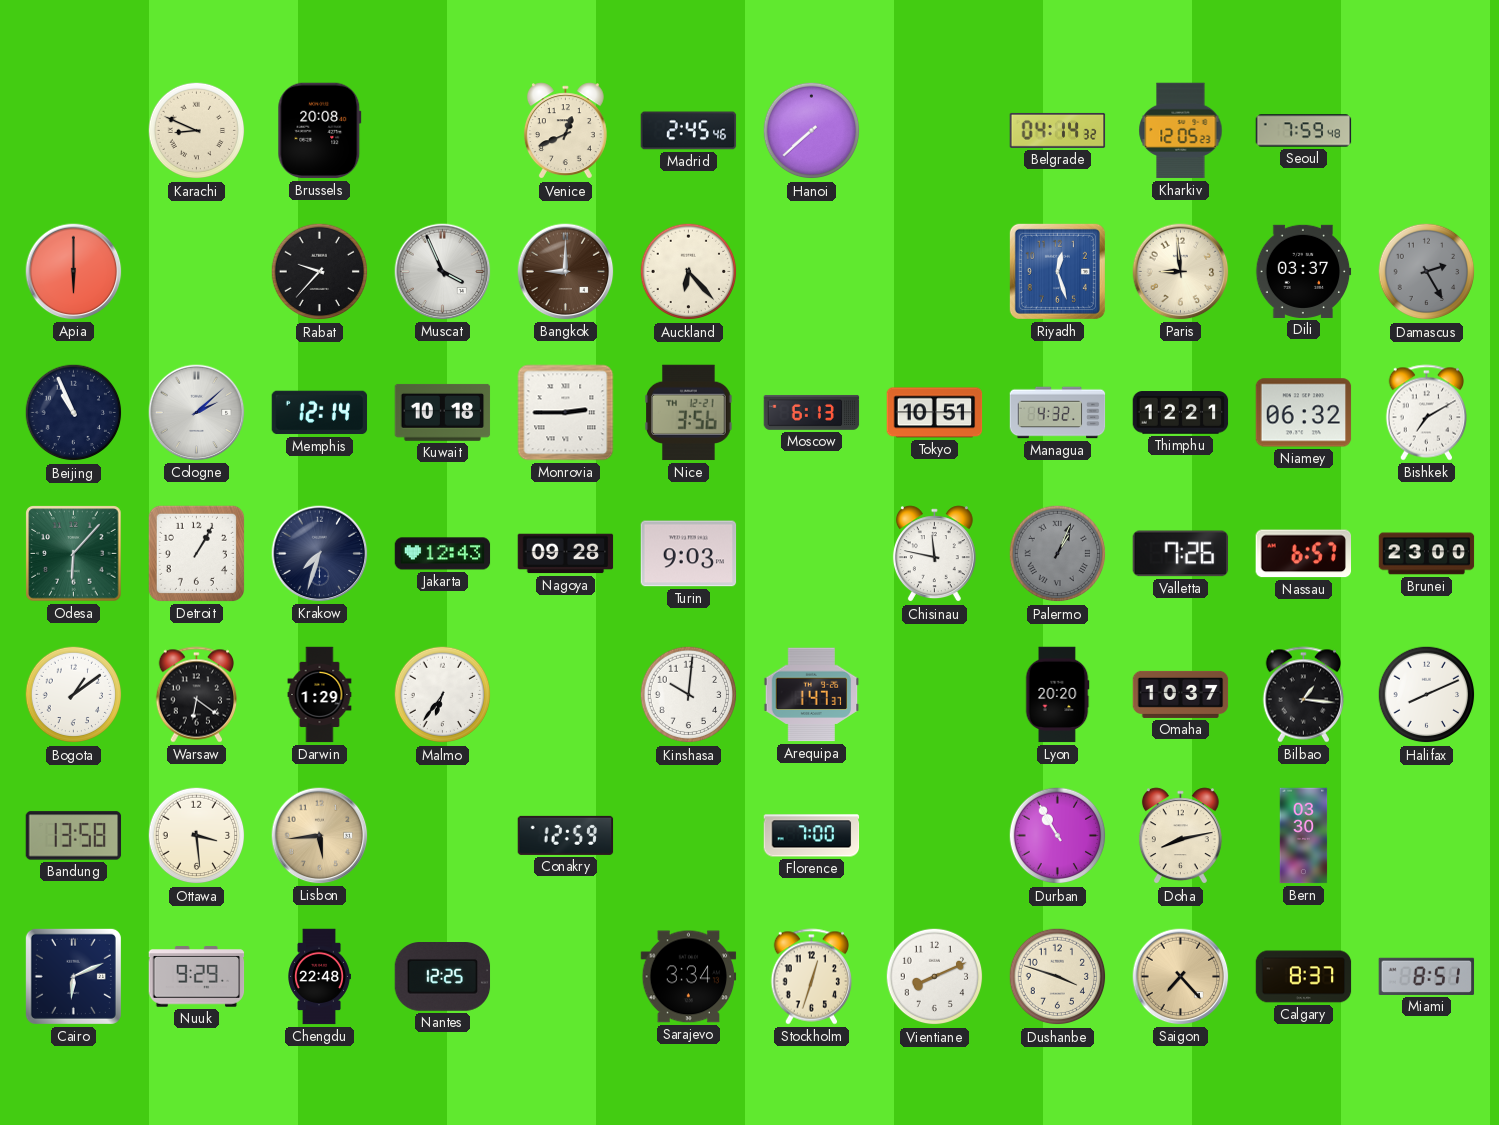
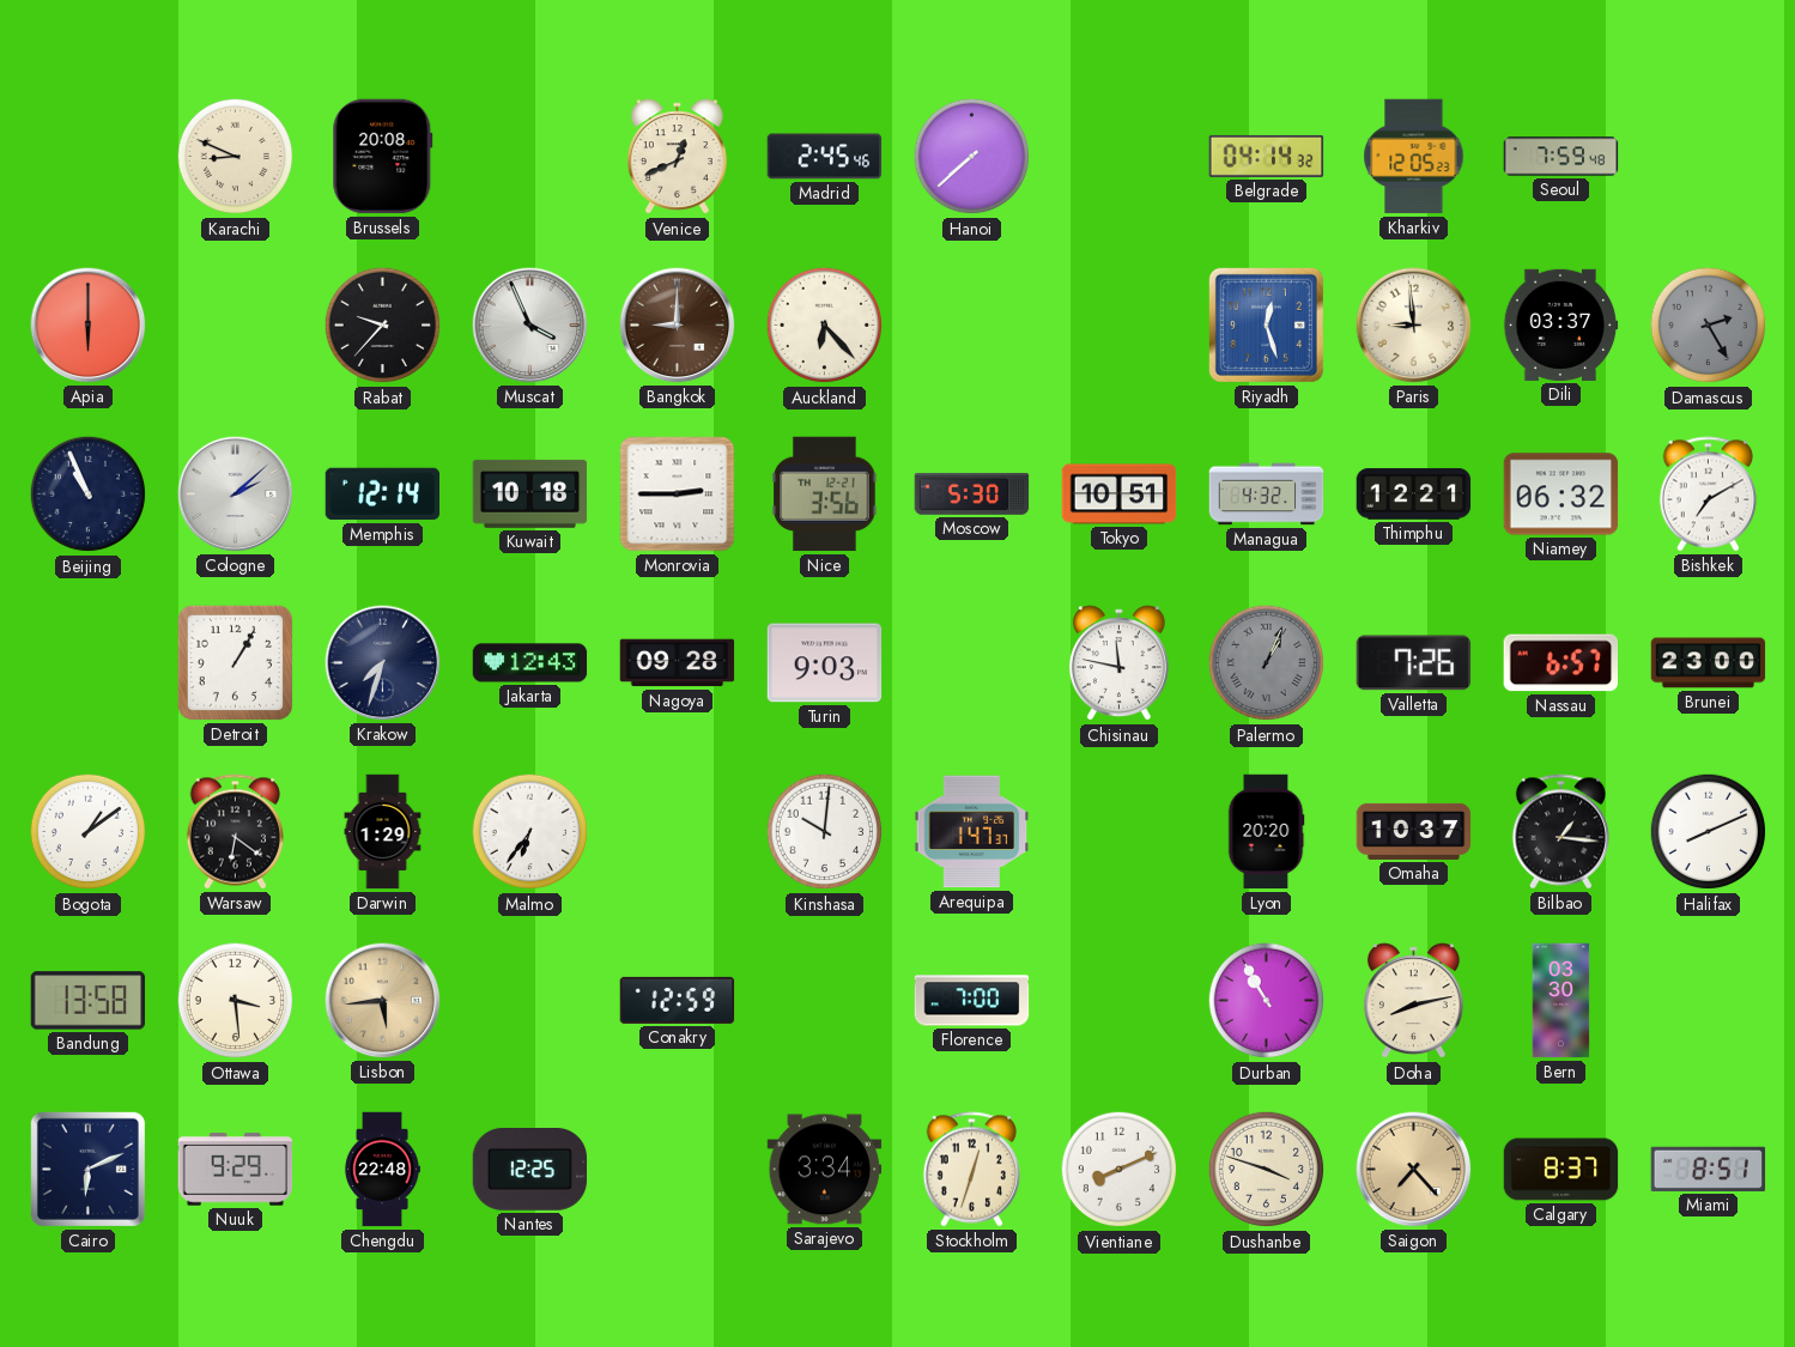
Moscow: 6:13 -> 5:30
Odesa: 6:07 -> none
